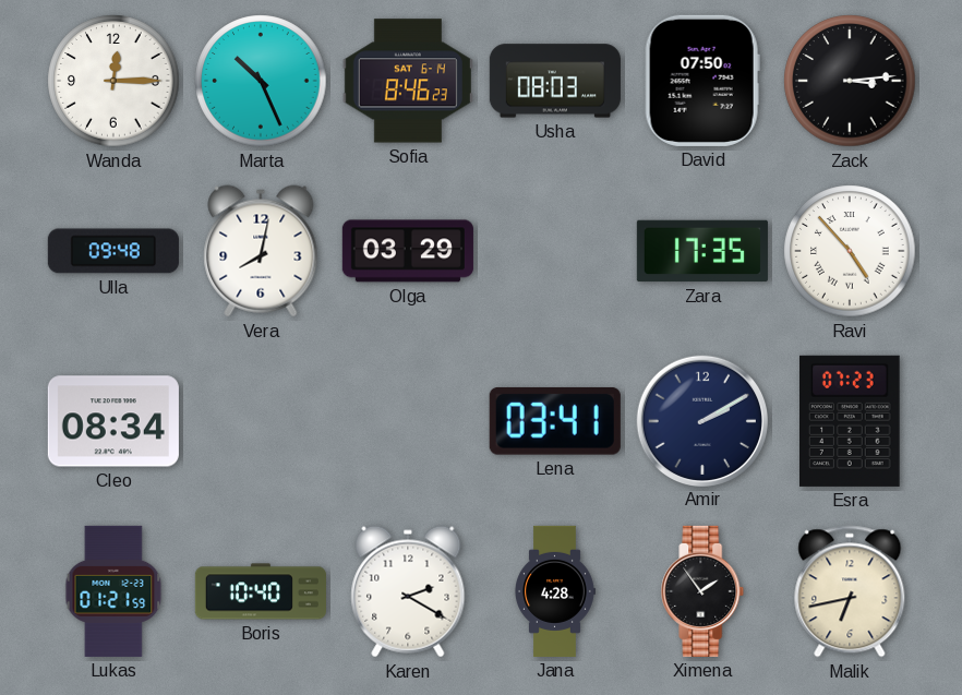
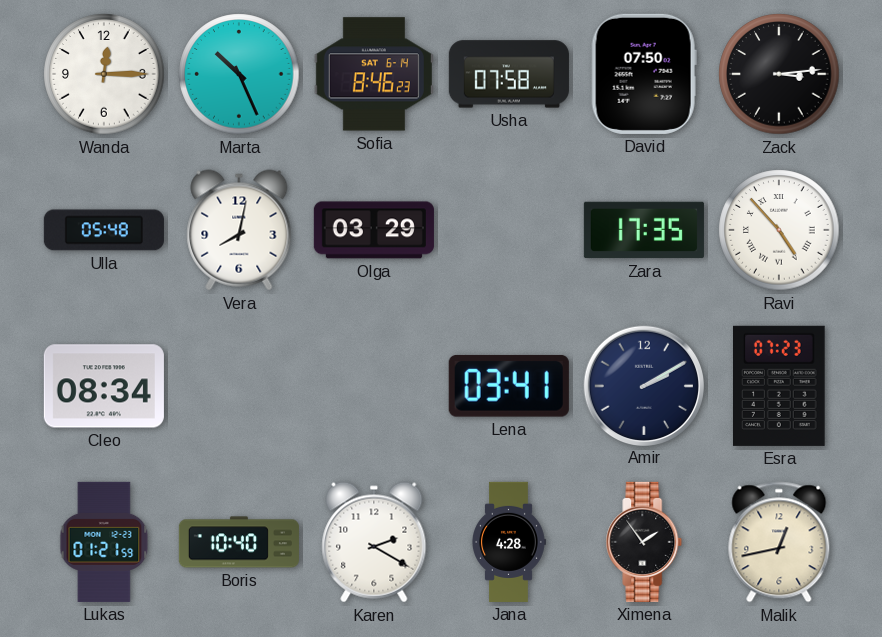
Usha: 08:03 -> 07:58
Ulla: 09:48 -> 05:48
Malik: 6:43 -> 12:43
